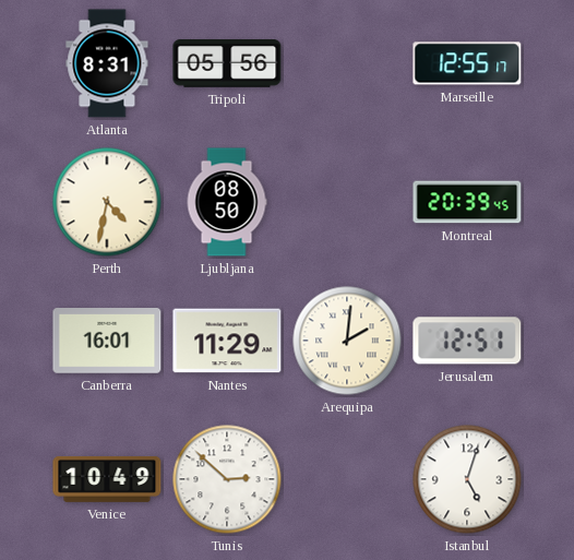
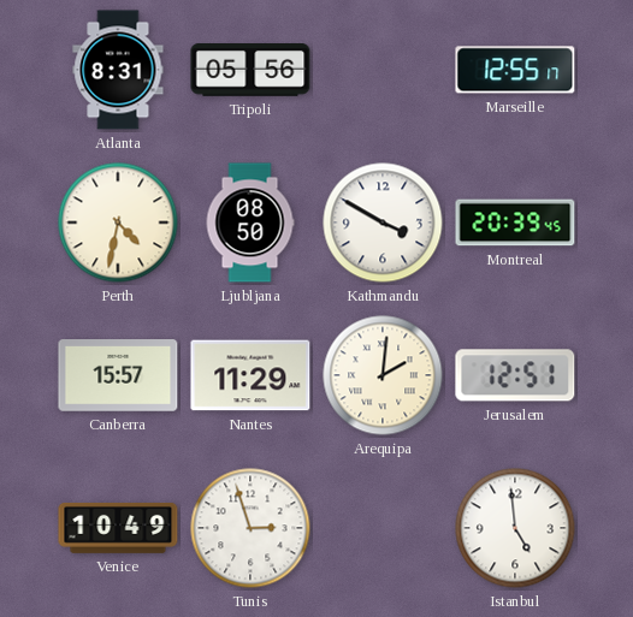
Kathmandu: none -> 3:50
Canberra: 16:01 -> 15:57
Tunis: 2:52 -> 2:57
Istanbul: 5:03 -> 4:59
